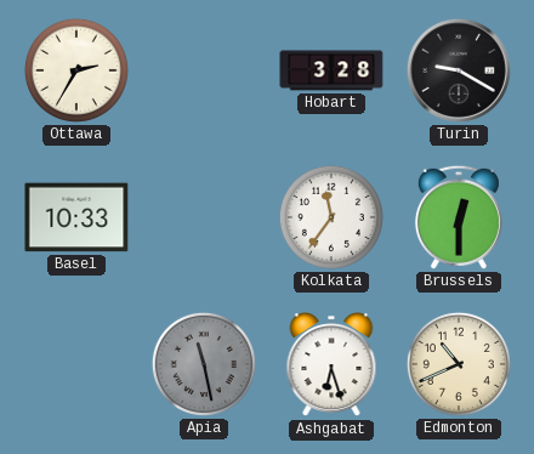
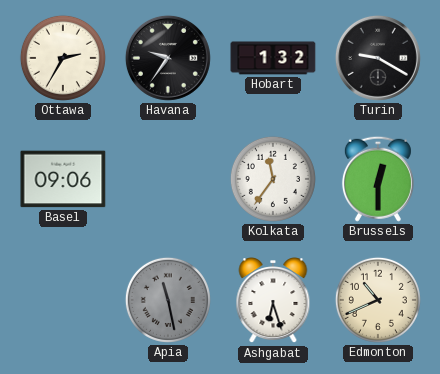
Havana: none -> 9:36
Hobart: 3:28 -> 1:32
Basel: 10:33 -> 09:06
